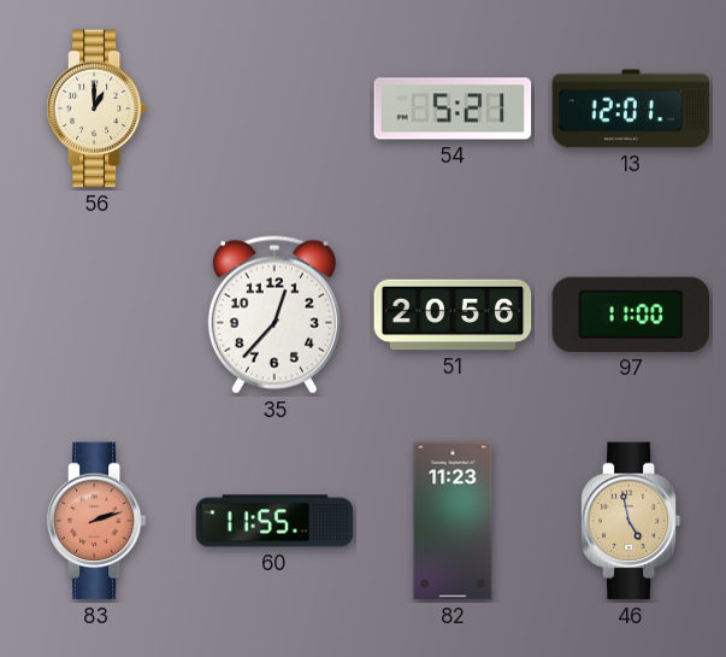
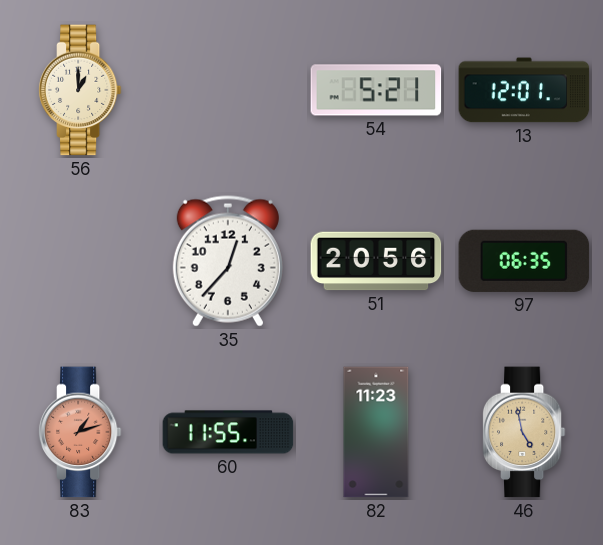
97: 11:00 -> 06:35
83: 2:12 -> 1:12
